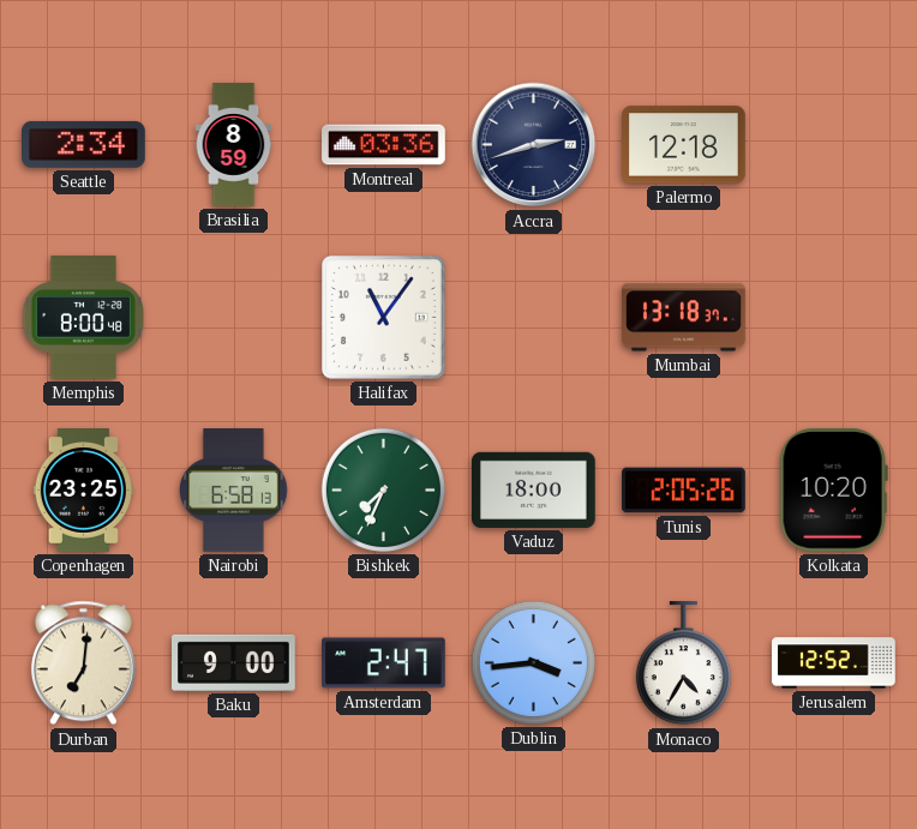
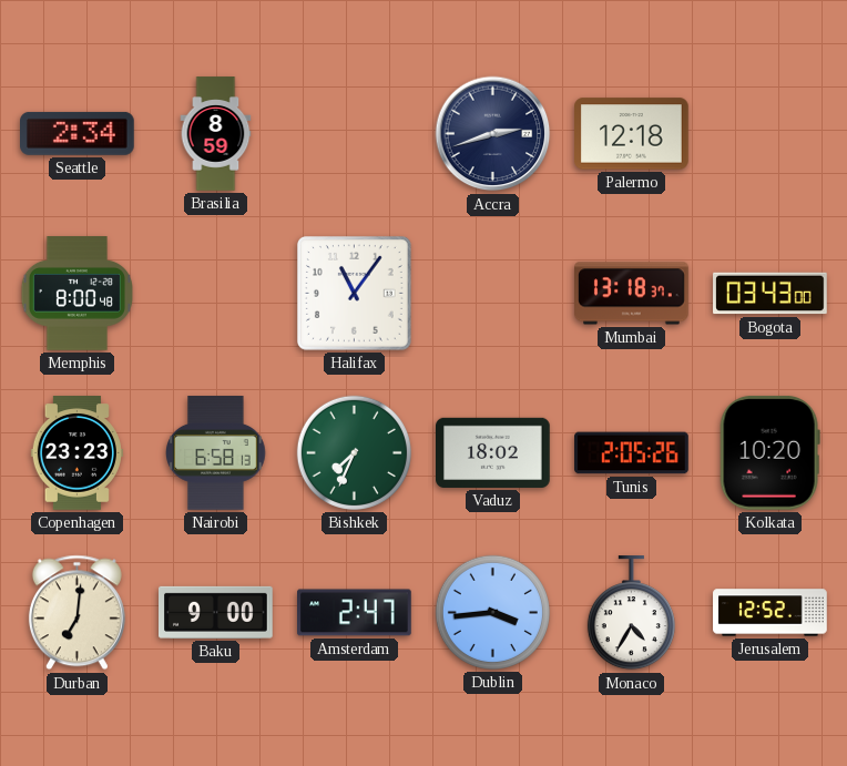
Montreal: 03:36 -> none
Bogota: none -> 03:43
Copenhagen: 23:25 -> 23:23
Vaduz: 18:00 -> 18:02
